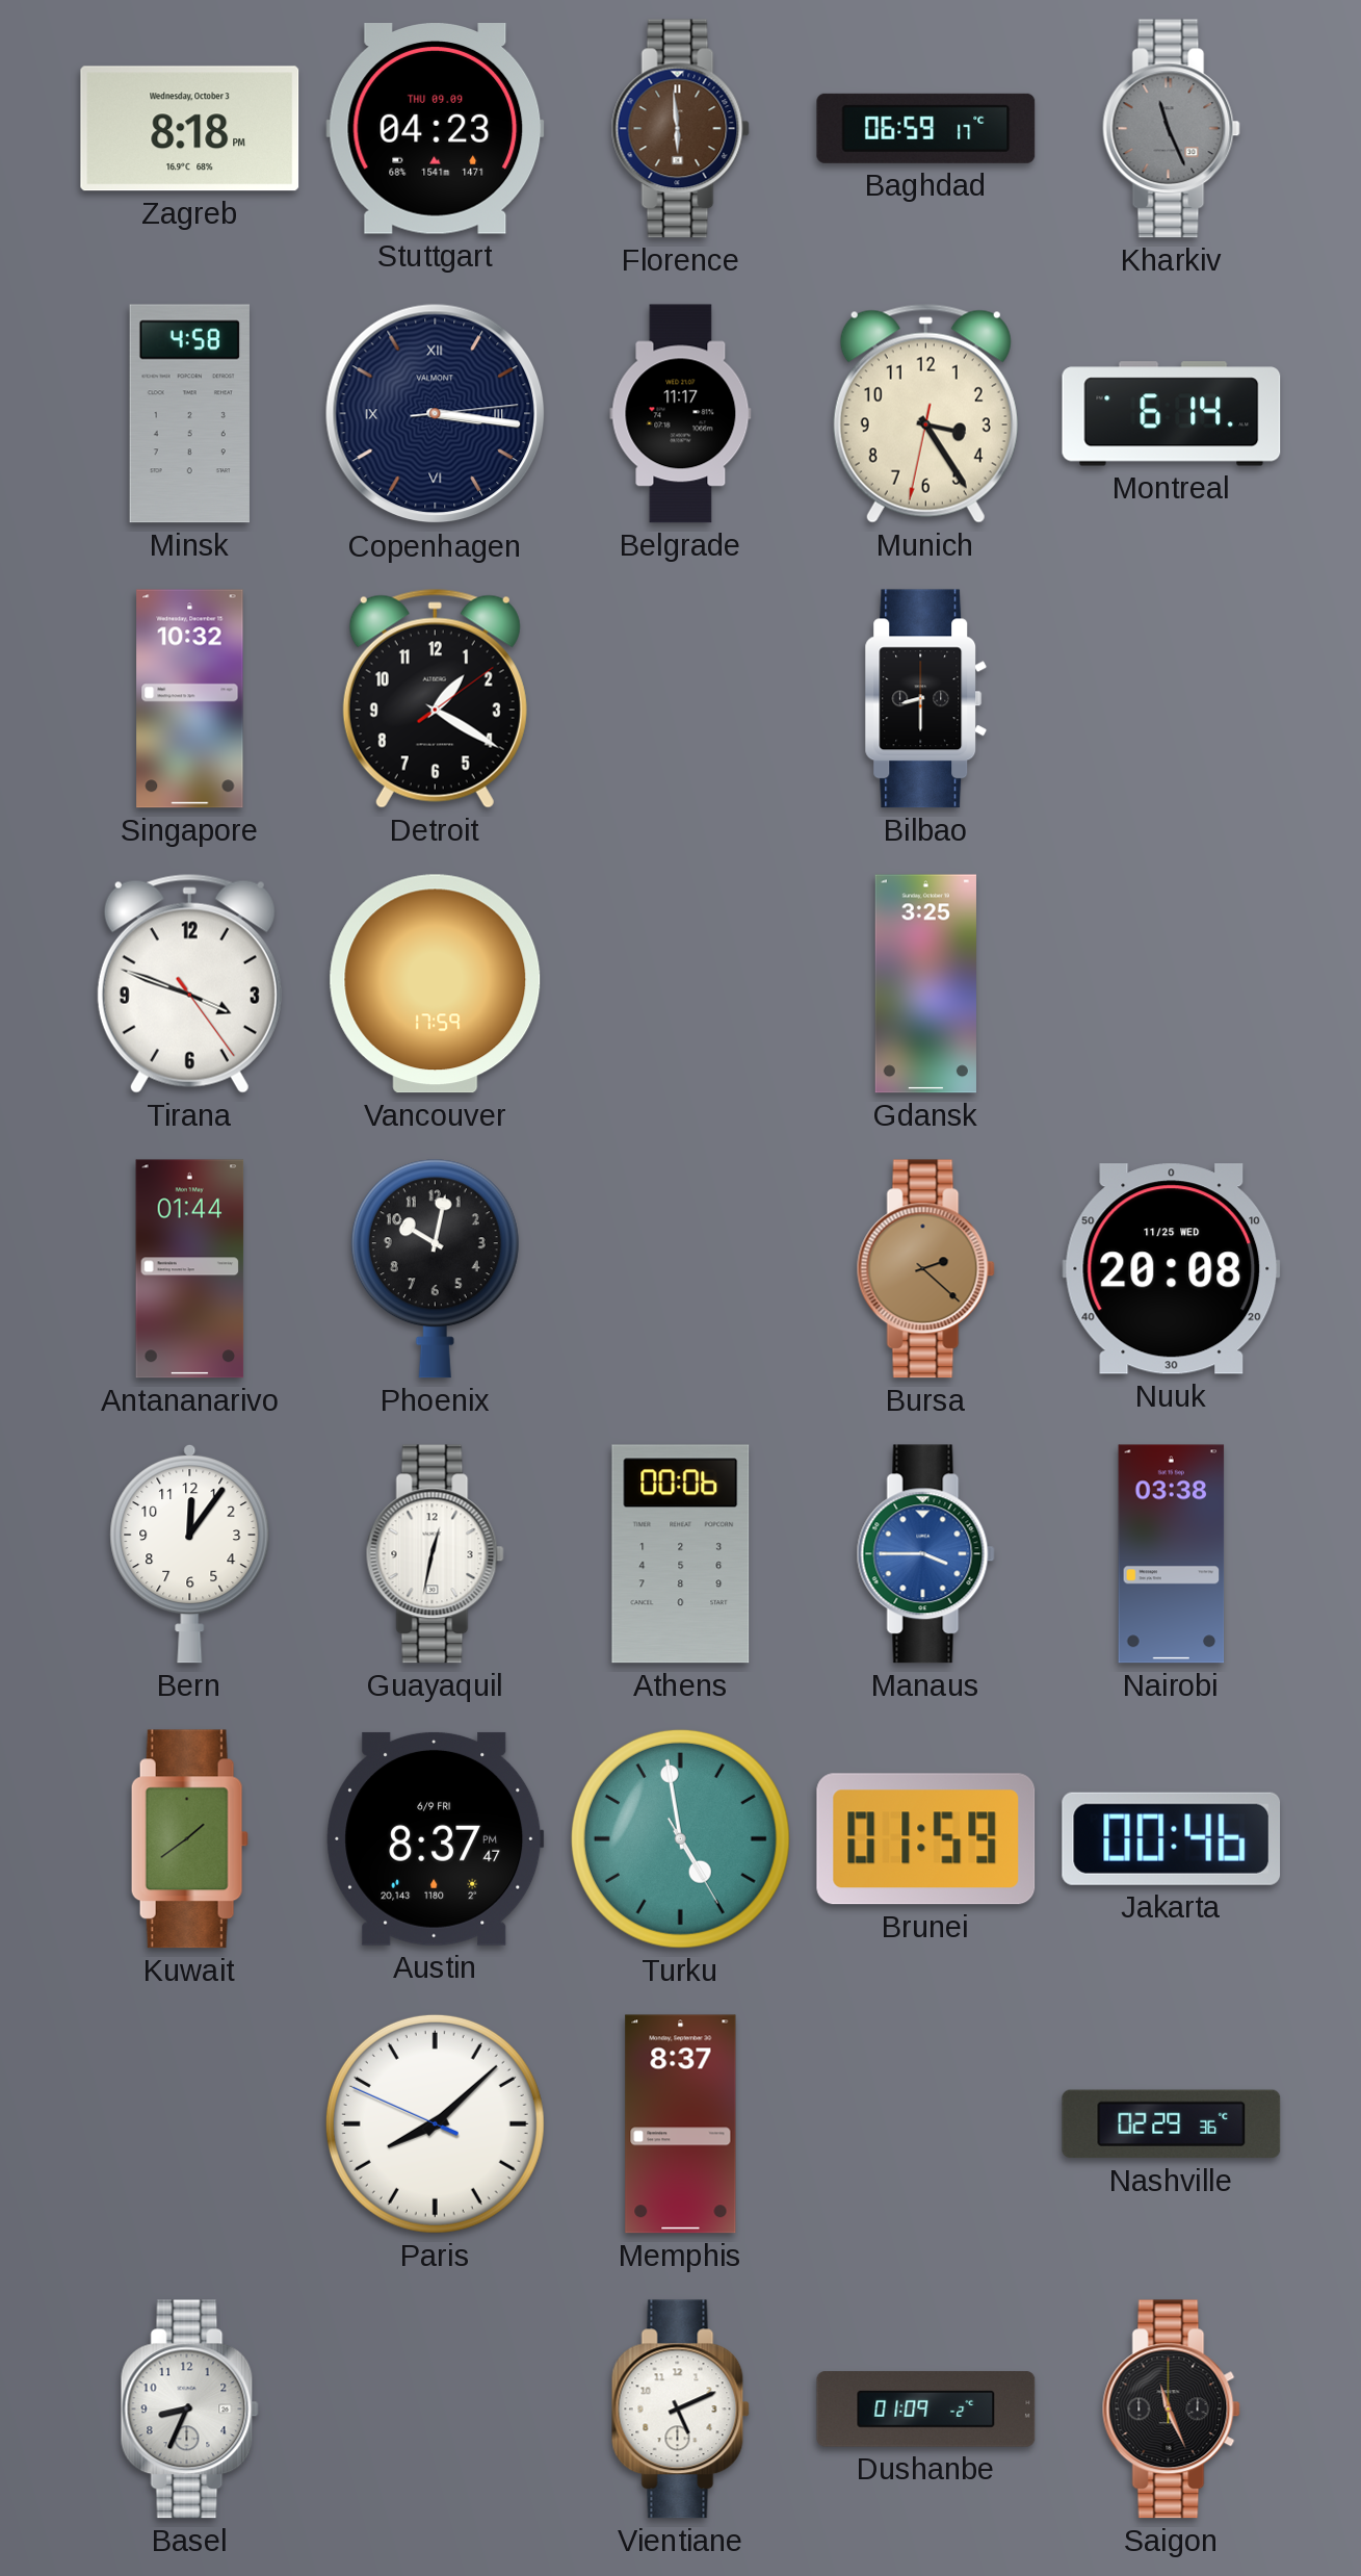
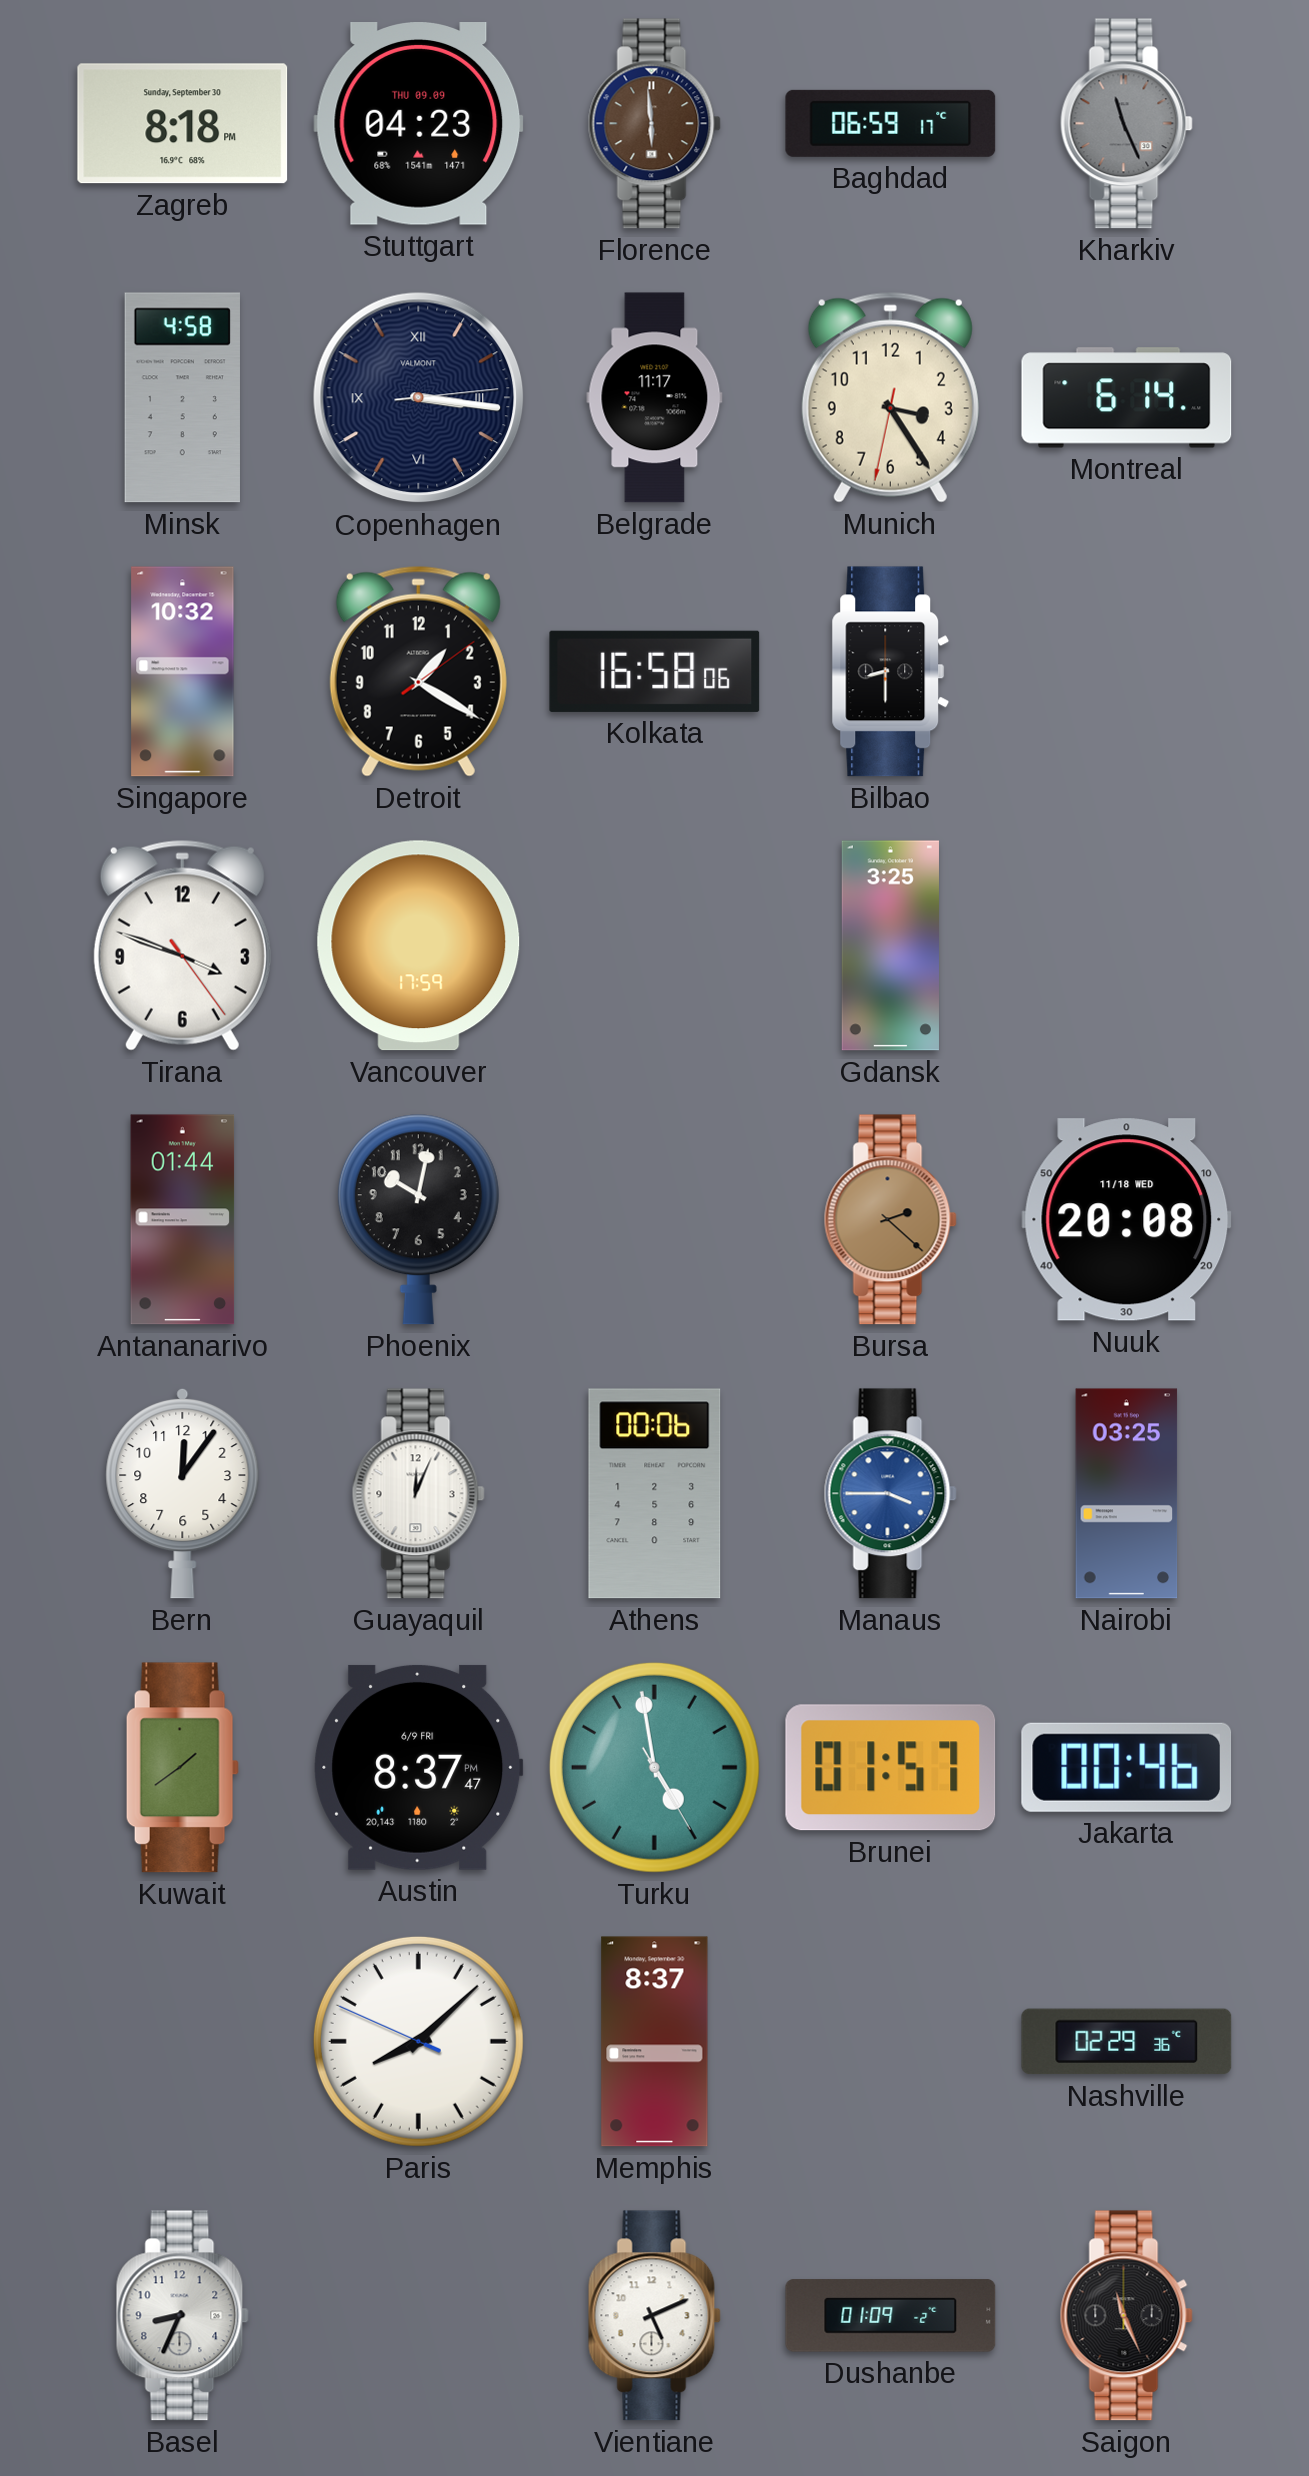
Zagreb date: Wednesday, October 3 -> Sunday, September 30
Kolkata: none -> 16:58
Nuuk date: 11/25 WED -> 11/18 WED
Guayaquil: 12:32 -> 12:04
Nairobi: 03:38 -> 03:25
Brunei: 01:59 -> 01:57
